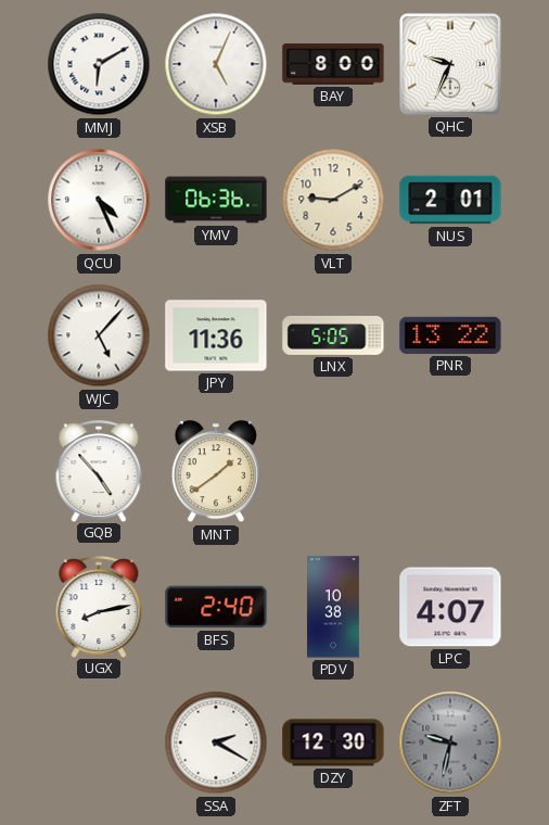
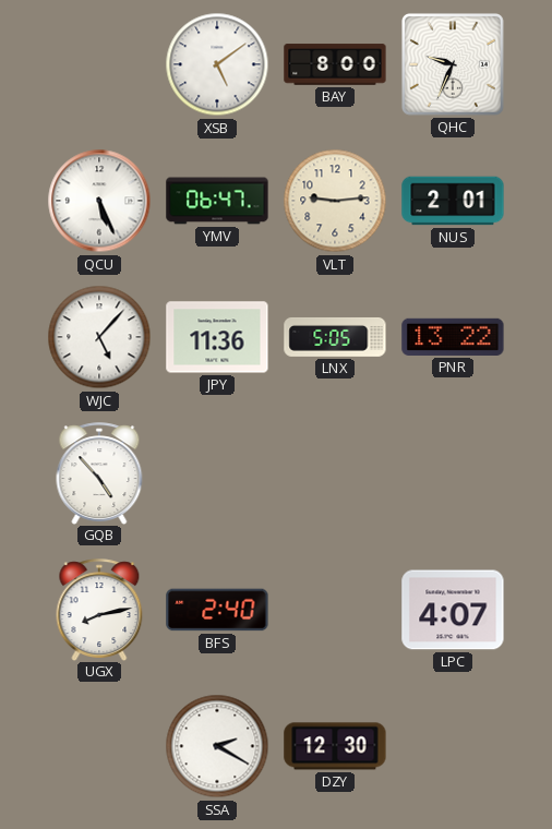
MMJ: 6:10 -> none
XSB: 5:04 -> 5:09
QCU: 4:26 -> 5:26
YMV: 06:36 -> 06:47
VLT: 9:10 -> 9:14
MNT: 1:39 -> none
PDV: 10:38 -> none
ZFT: 9:32 -> none
